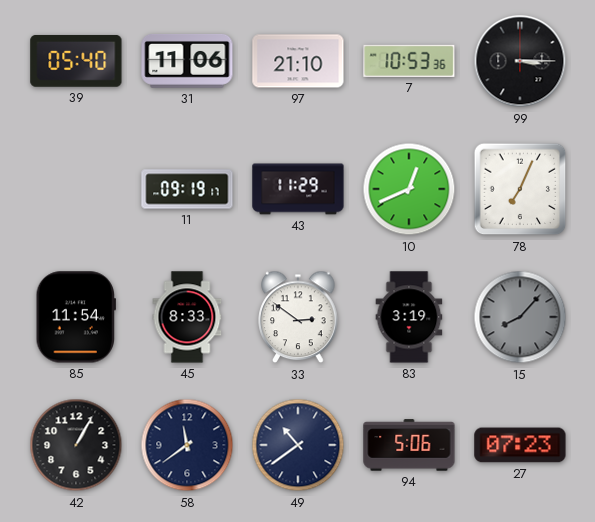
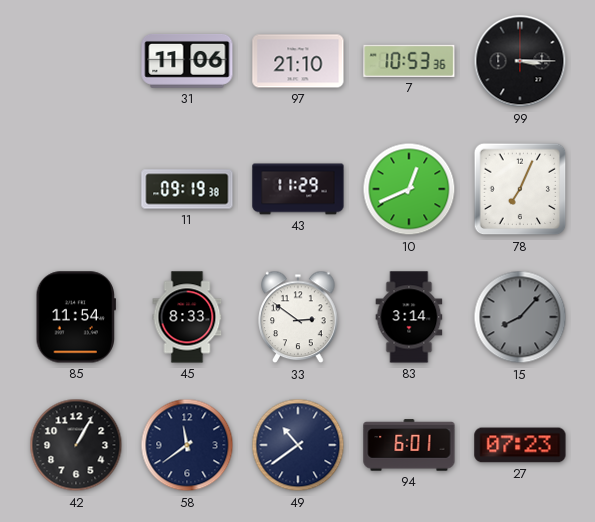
39: 05:40 -> none
11: 09:19:17 -> 09:19:38
83: 3:19 -> 3:14
94: 5:06 -> 6:01
